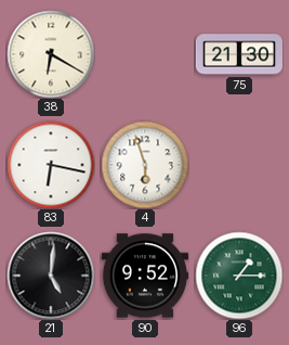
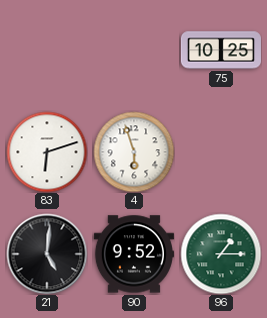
38: 6:20 -> none
75: 21:30 -> 10:25
83: 6:17 -> 6:12
